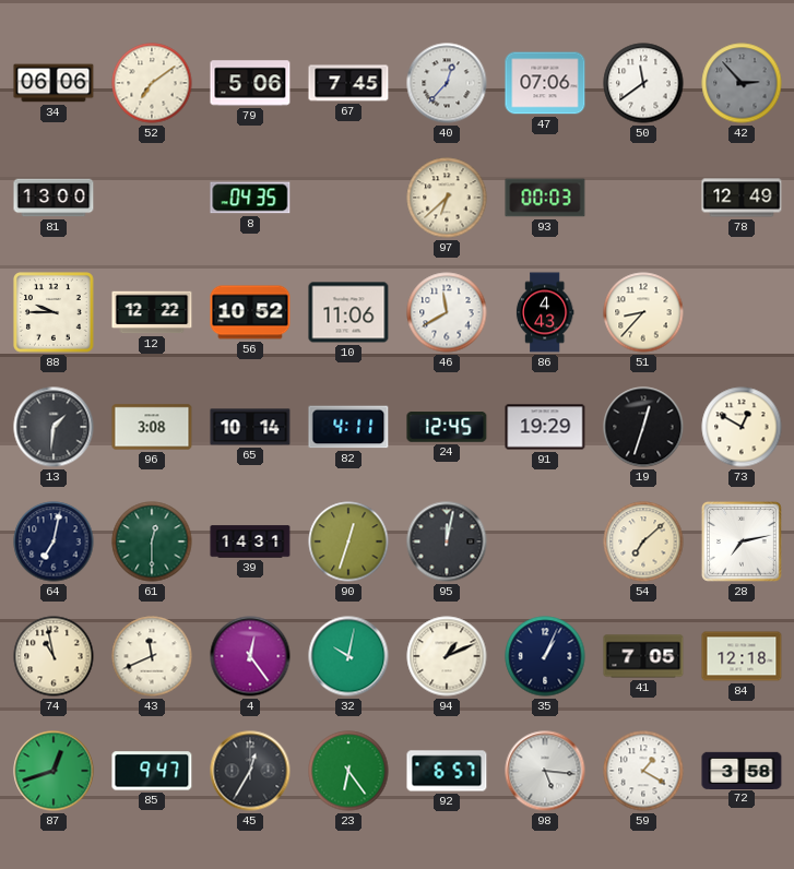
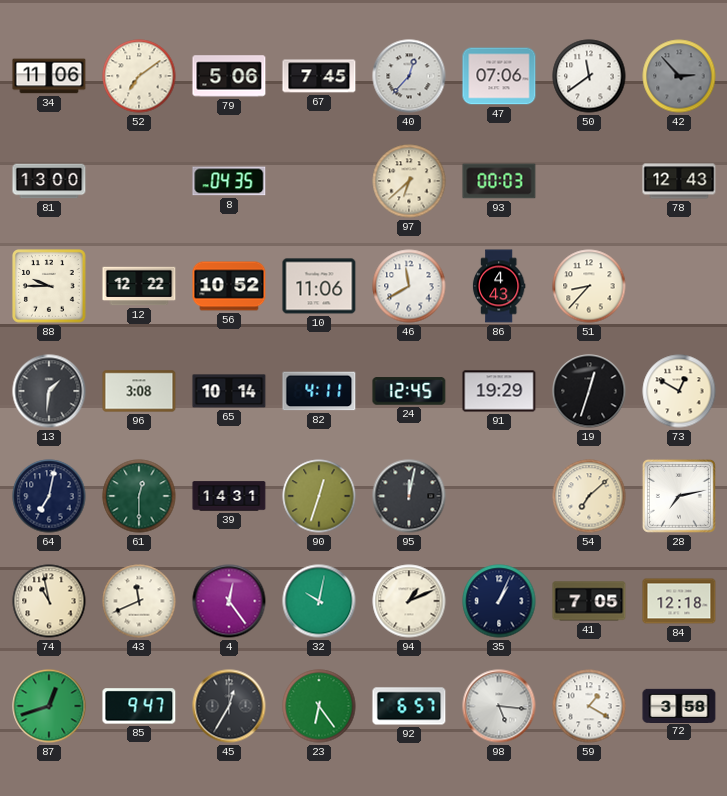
34: 06:06 -> 11:06
78: 12:49 -> 12:43
